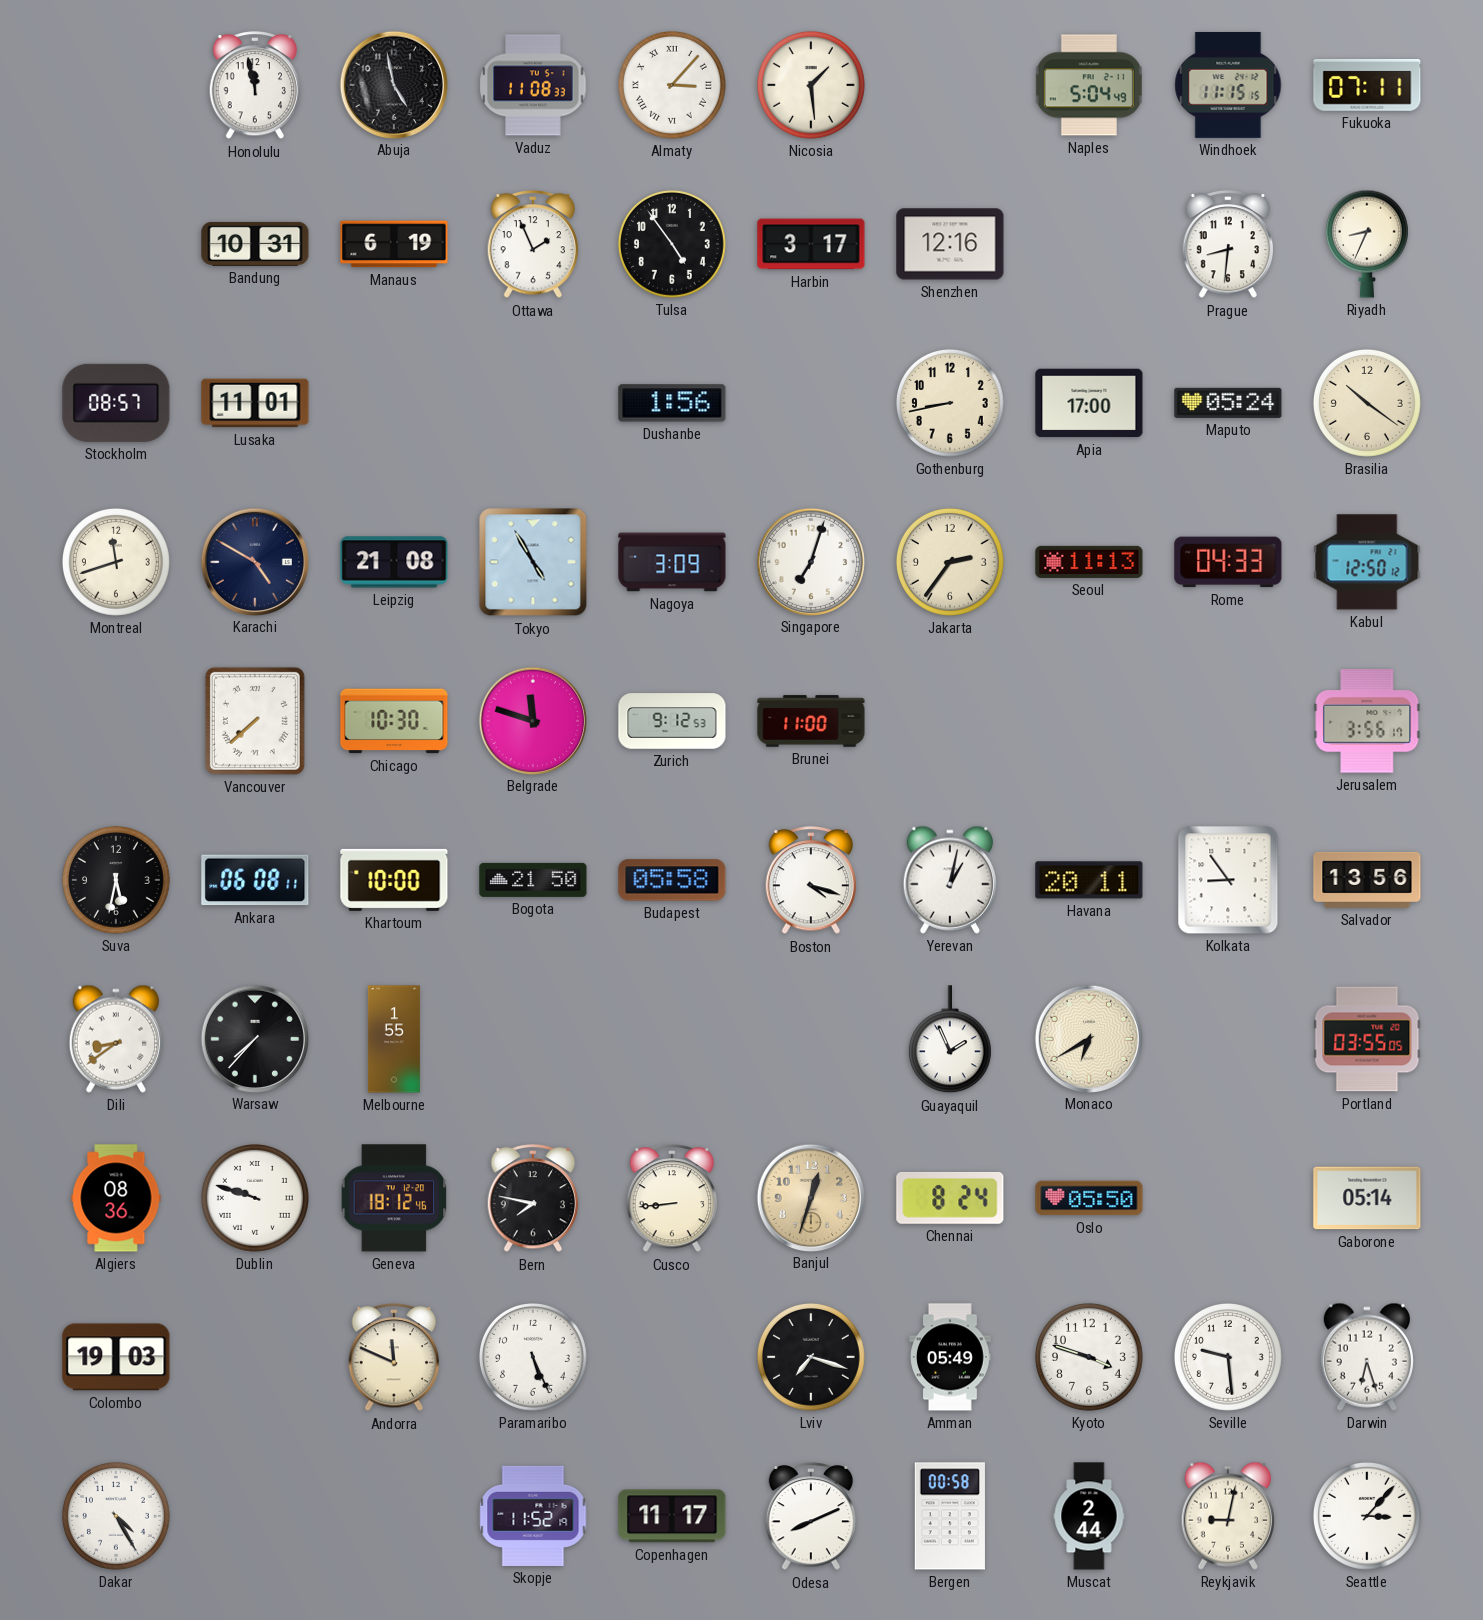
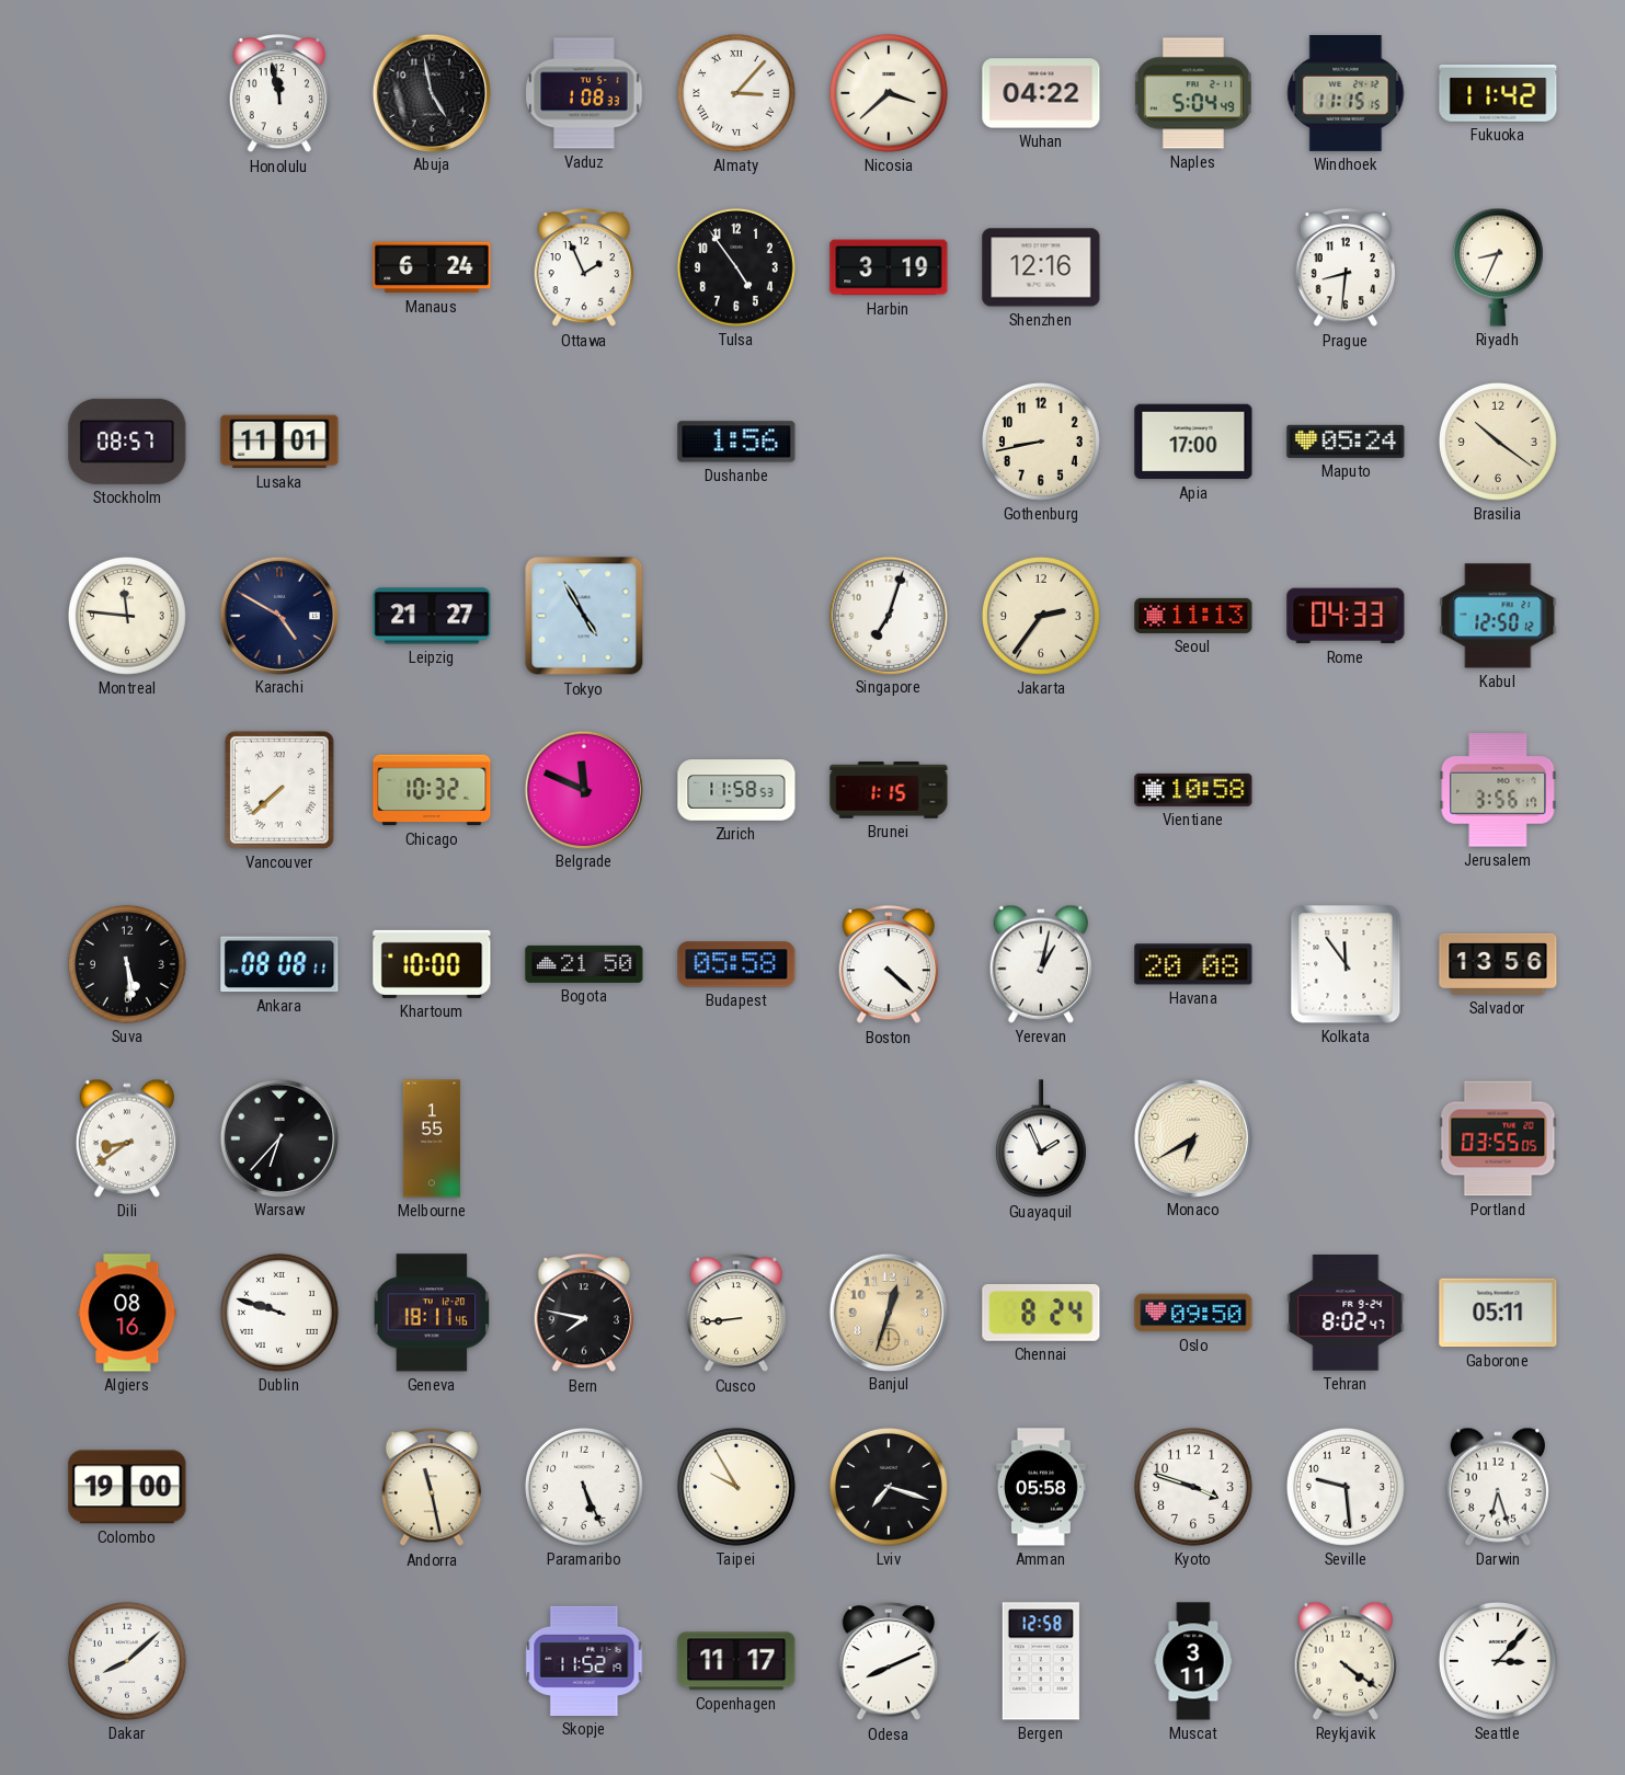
Vaduz: 11:08 -> 1:08
Nicosia: 1:29 -> 3:38
Wuhan: none -> 04:22
Fukuoka: 07:11 -> 11:42
Bandung: 10:31 -> none
Manaus: 6:19 -> 6:24
Harbin: 3:17 -> 3:19
Montreal: 11:42 -> 11:46
Leipzig: 21:08 -> 21:27
Nagoya: 3:09 -> none
Chicago: 10:30 -> 10:32
Belgrade: 11:48 -> 11:49
Zurich: 9:12 -> 11:58
Brunei: 11:00 -> 1:15
Vientiane: none -> 10:58
Suva: 5:32 -> 5:29
Ankara: 06:08 -> 08:08
Boston: 4:18 -> 4:22
Havana: 20:11 -> 20:08
Kolkata: 8:54 -> 11:54
Warsaw: 7:37 -> 6:37
Algiers: 08:36 -> 08:16
Geneva: 18:12 -> 18:11
Oslo: 05:50 -> 09:50
Tehran: none -> 8:02
Gaborone: 05:14 -> 05:11
Colombo: 19:03 -> 19:00
Andorra: 11:49 -> 11:28
Taipei: none -> 9:55
Amman: 05:49 -> 05:58
Dakar: 4:25 -> 8:08
Bergen: 00:58 -> 12:58
Muscat: 2:44 -> 3:11
Reykjavik: 9:02 -> 4:21
